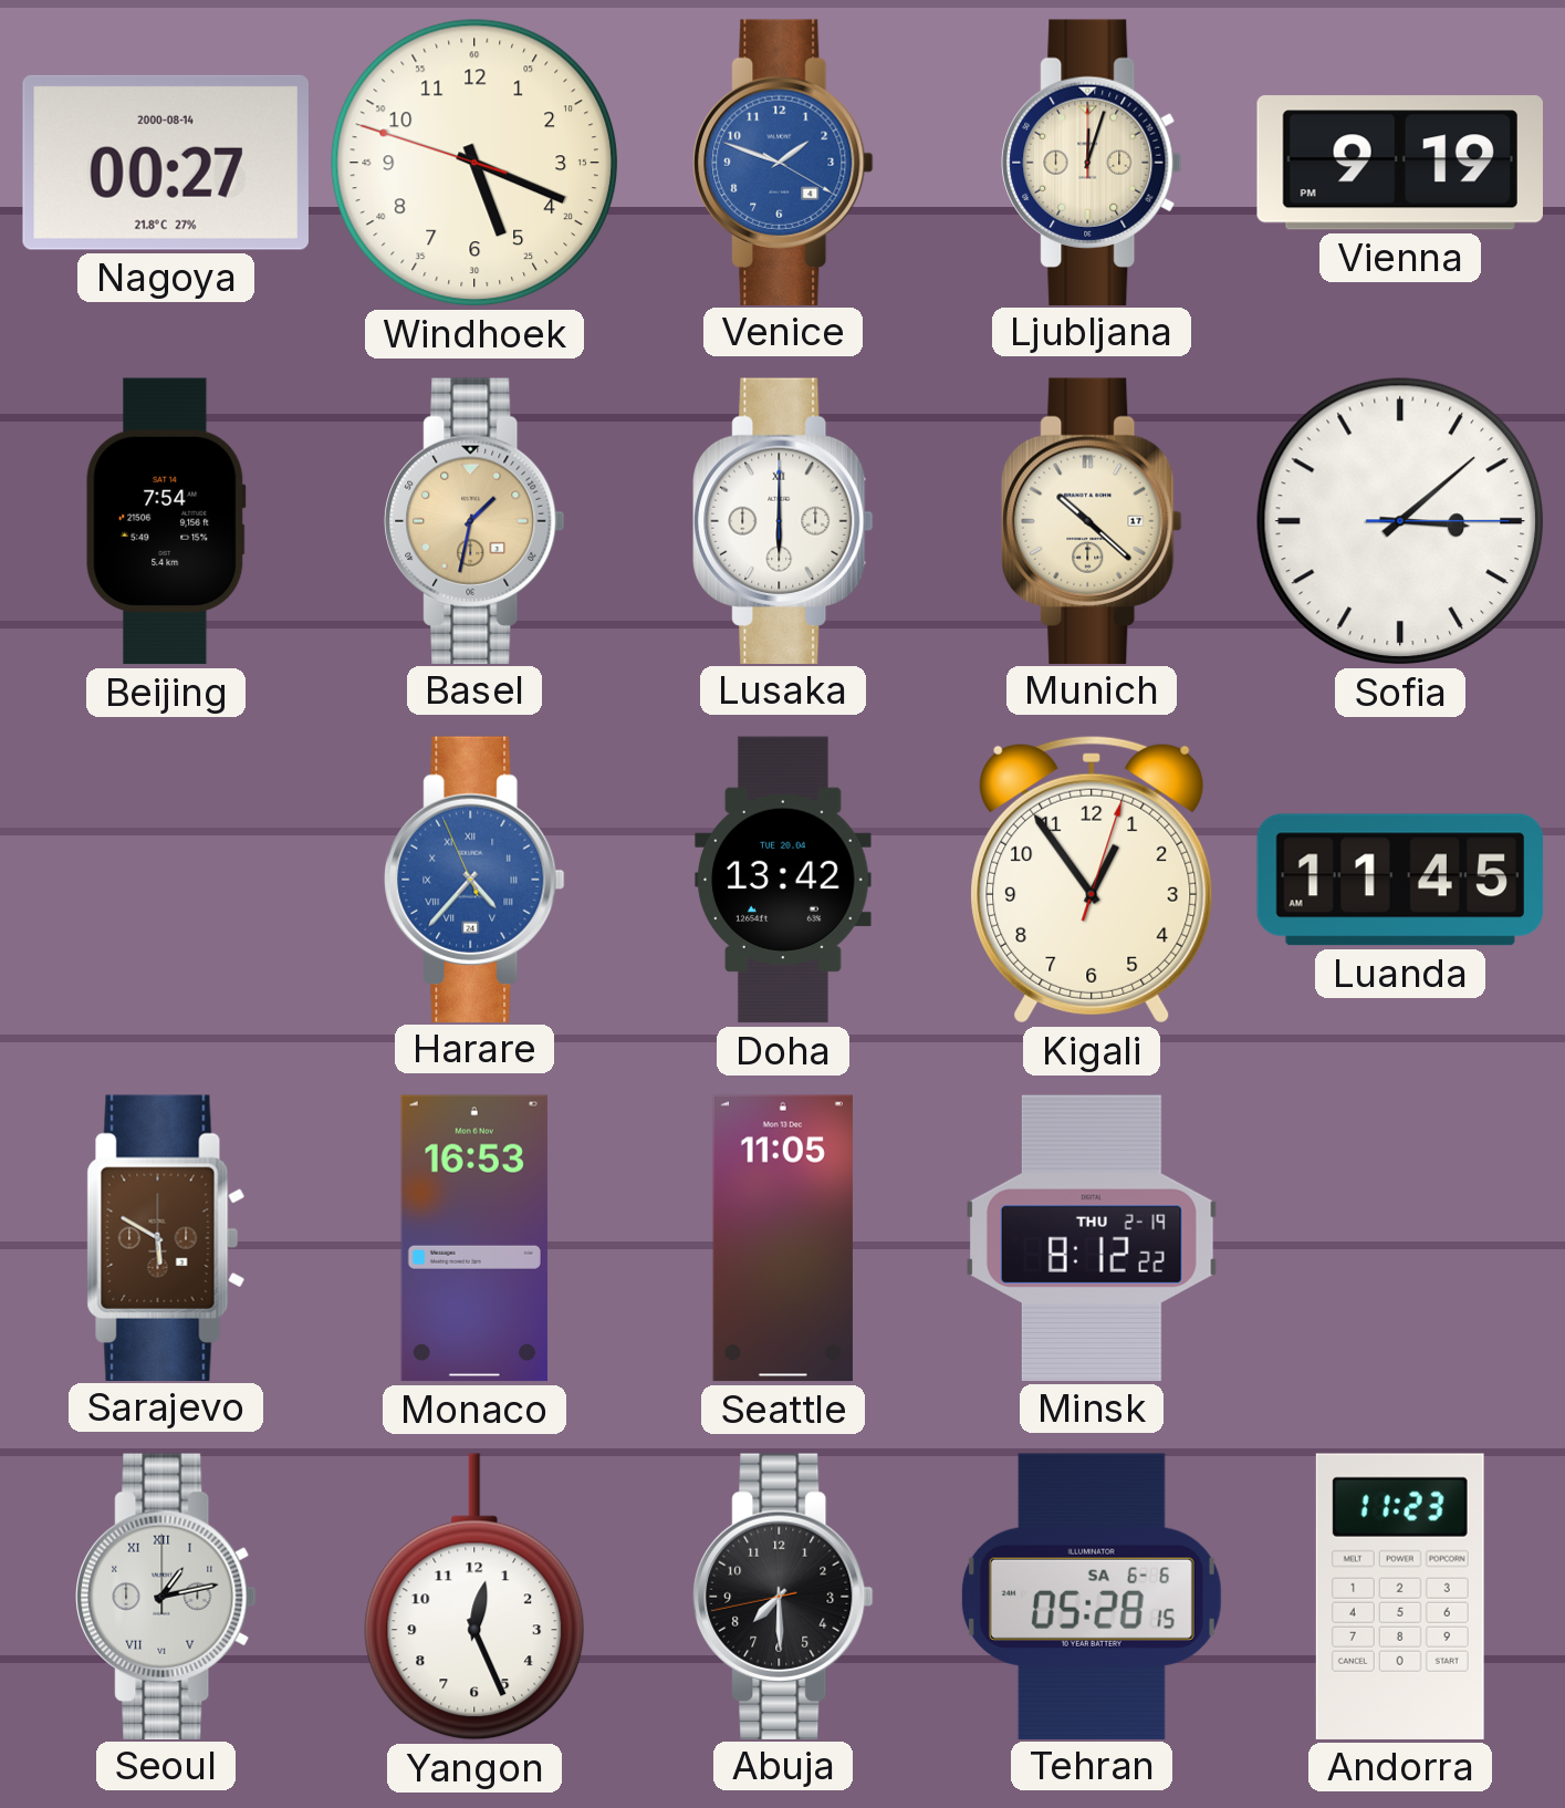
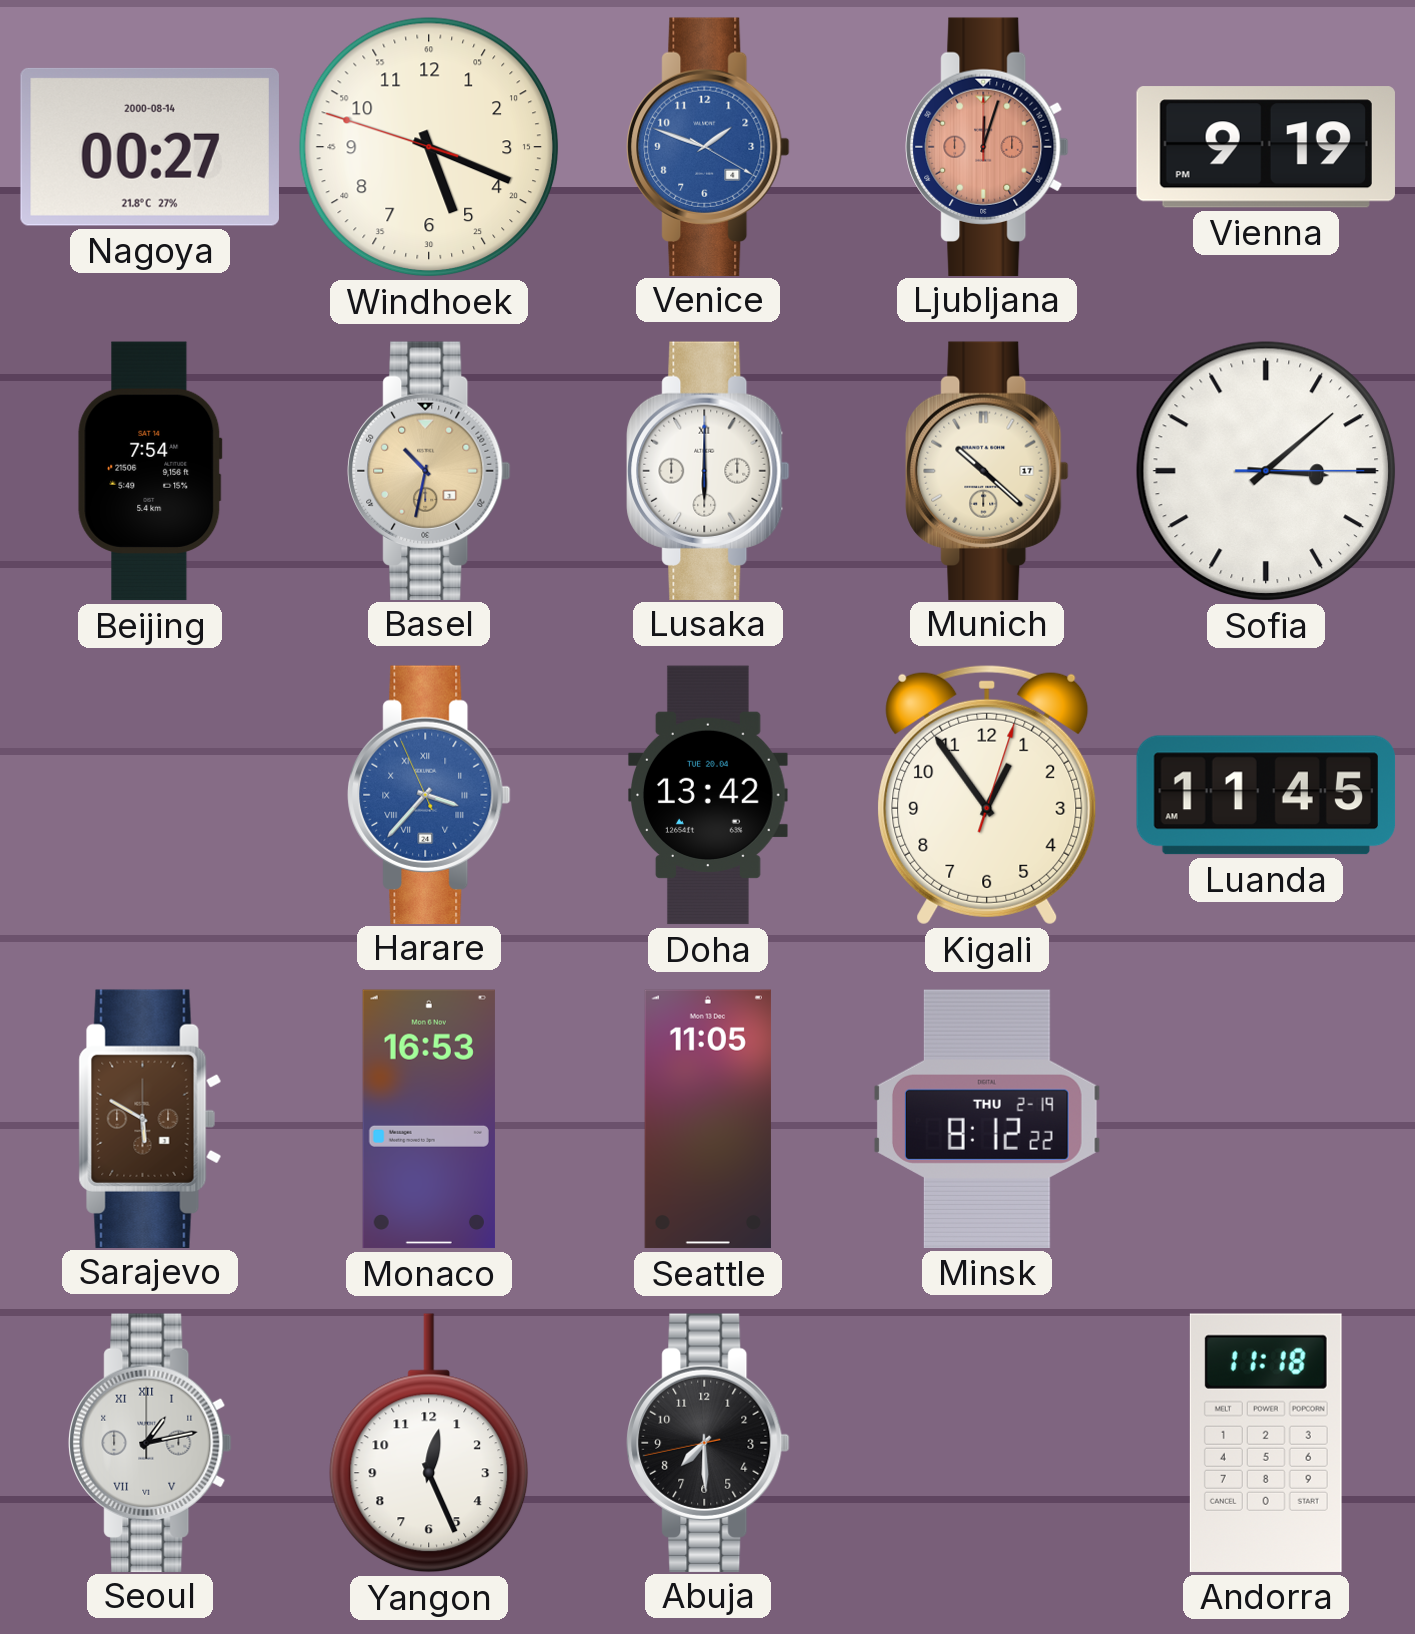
Ljubljana dial: cream -> salmon
Basel: 1:32 -> 10:32
Harare: 4:36 -> 3:36
Tehran: 05:28 -> none
Andorra: 11:23 -> 11:18
